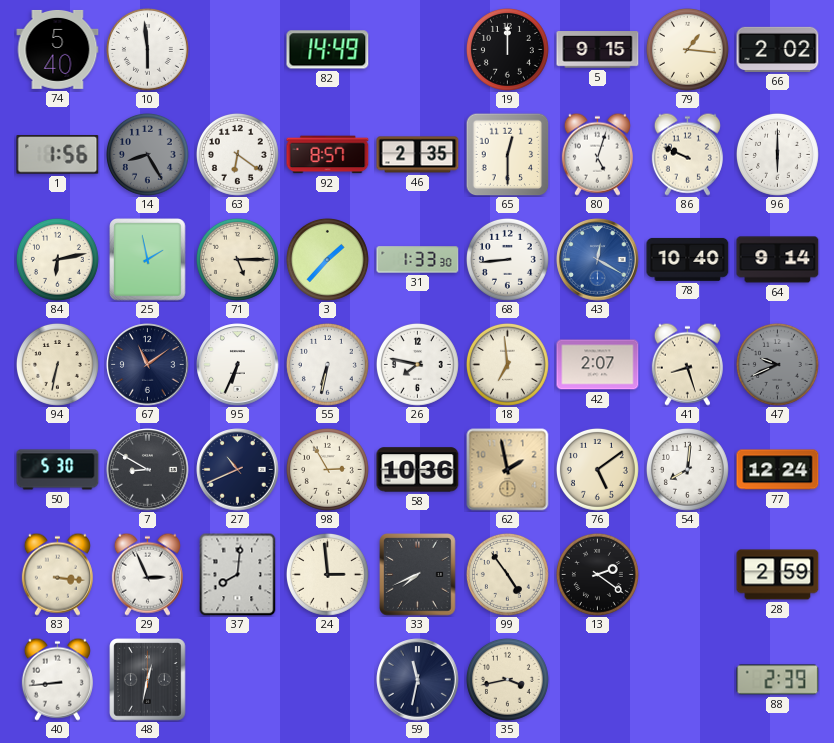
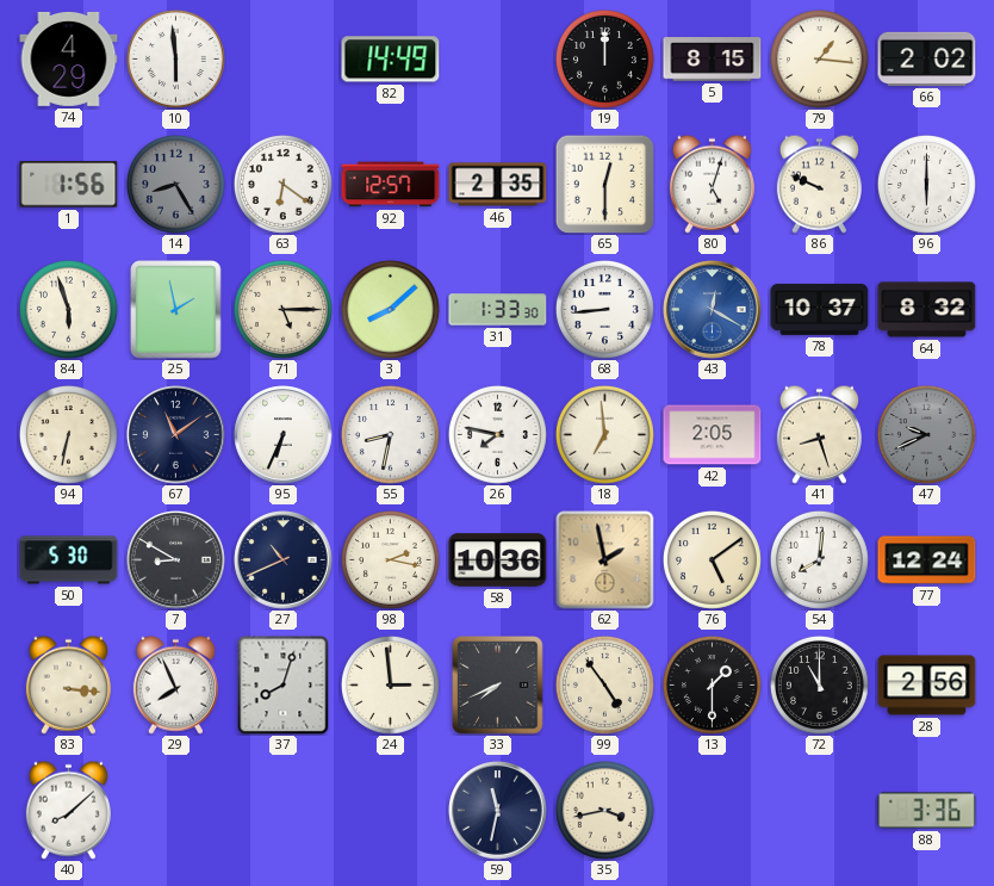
74: 5:40 -> 4:29
5: 9:15 -> 8:15
92: 8:57 -> 12:57
84: 6:13 -> 5:57
3: 1:37 -> 8:08
78: 10:40 -> 10:37
64: 9:14 -> 8:32
55: 6:32 -> 8:32
42: 2:07 -> 2:05
98: 2:55 -> 2:17
29: 2:56 -> 7:56
37: 8:01 -> 8:03
13: 2:21 -> 1:30
72: none -> 11:00
28: 2:59 -> 2:56
40: 8:44 -> 8:08
48: 12:32 -> none
88: 2:39 -> 3:36
